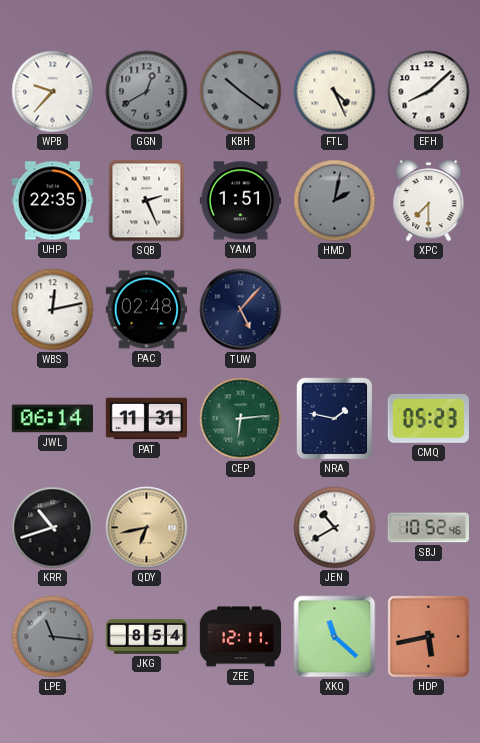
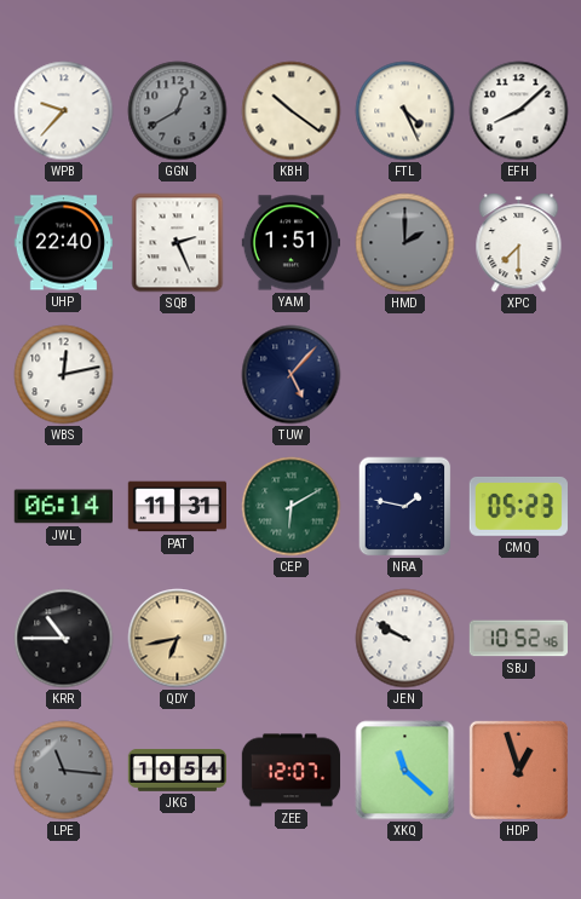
KBH dial: grey -> cream
UHP: 22:35 -> 22:40
HMD: 2:02 -> 2:00
PAC: 02:48 -> none
CEP: 6:14 -> 6:10
KRR: 10:42 -> 10:45
JEN: 10:40 -> 9:50
JKG: 8:54 -> 10:54
ZEE: 12:11 -> 12:07
HDP: 5:43 -> 12:57
